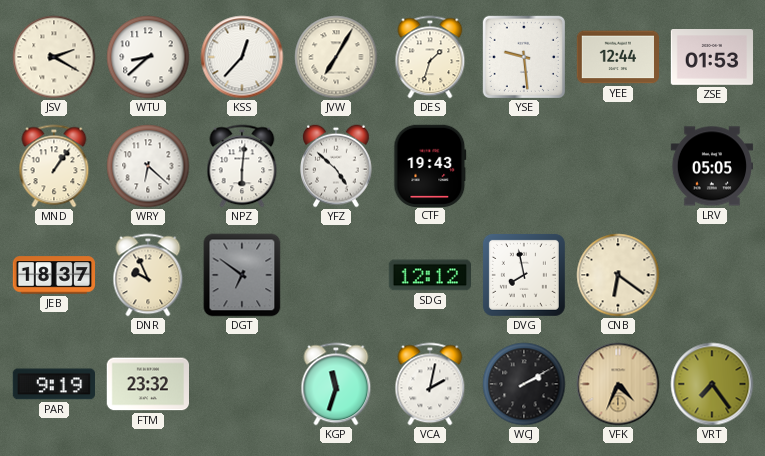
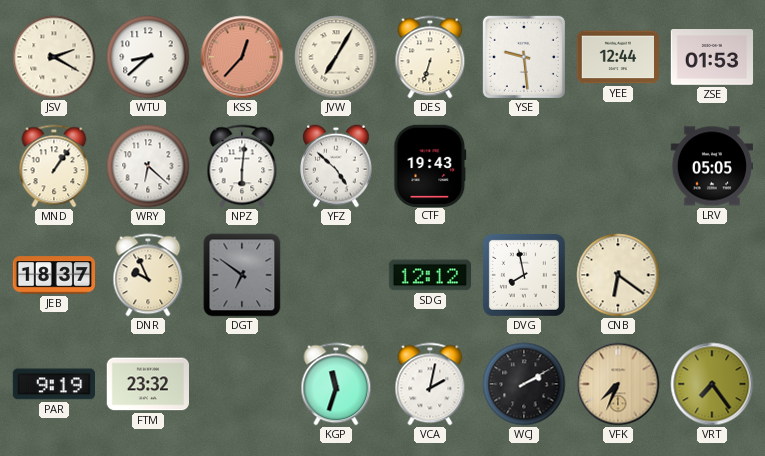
KSS dial: white -> salmon
DES: 1:33 -> 6:33
VFK: 4:34 -> 7:34
